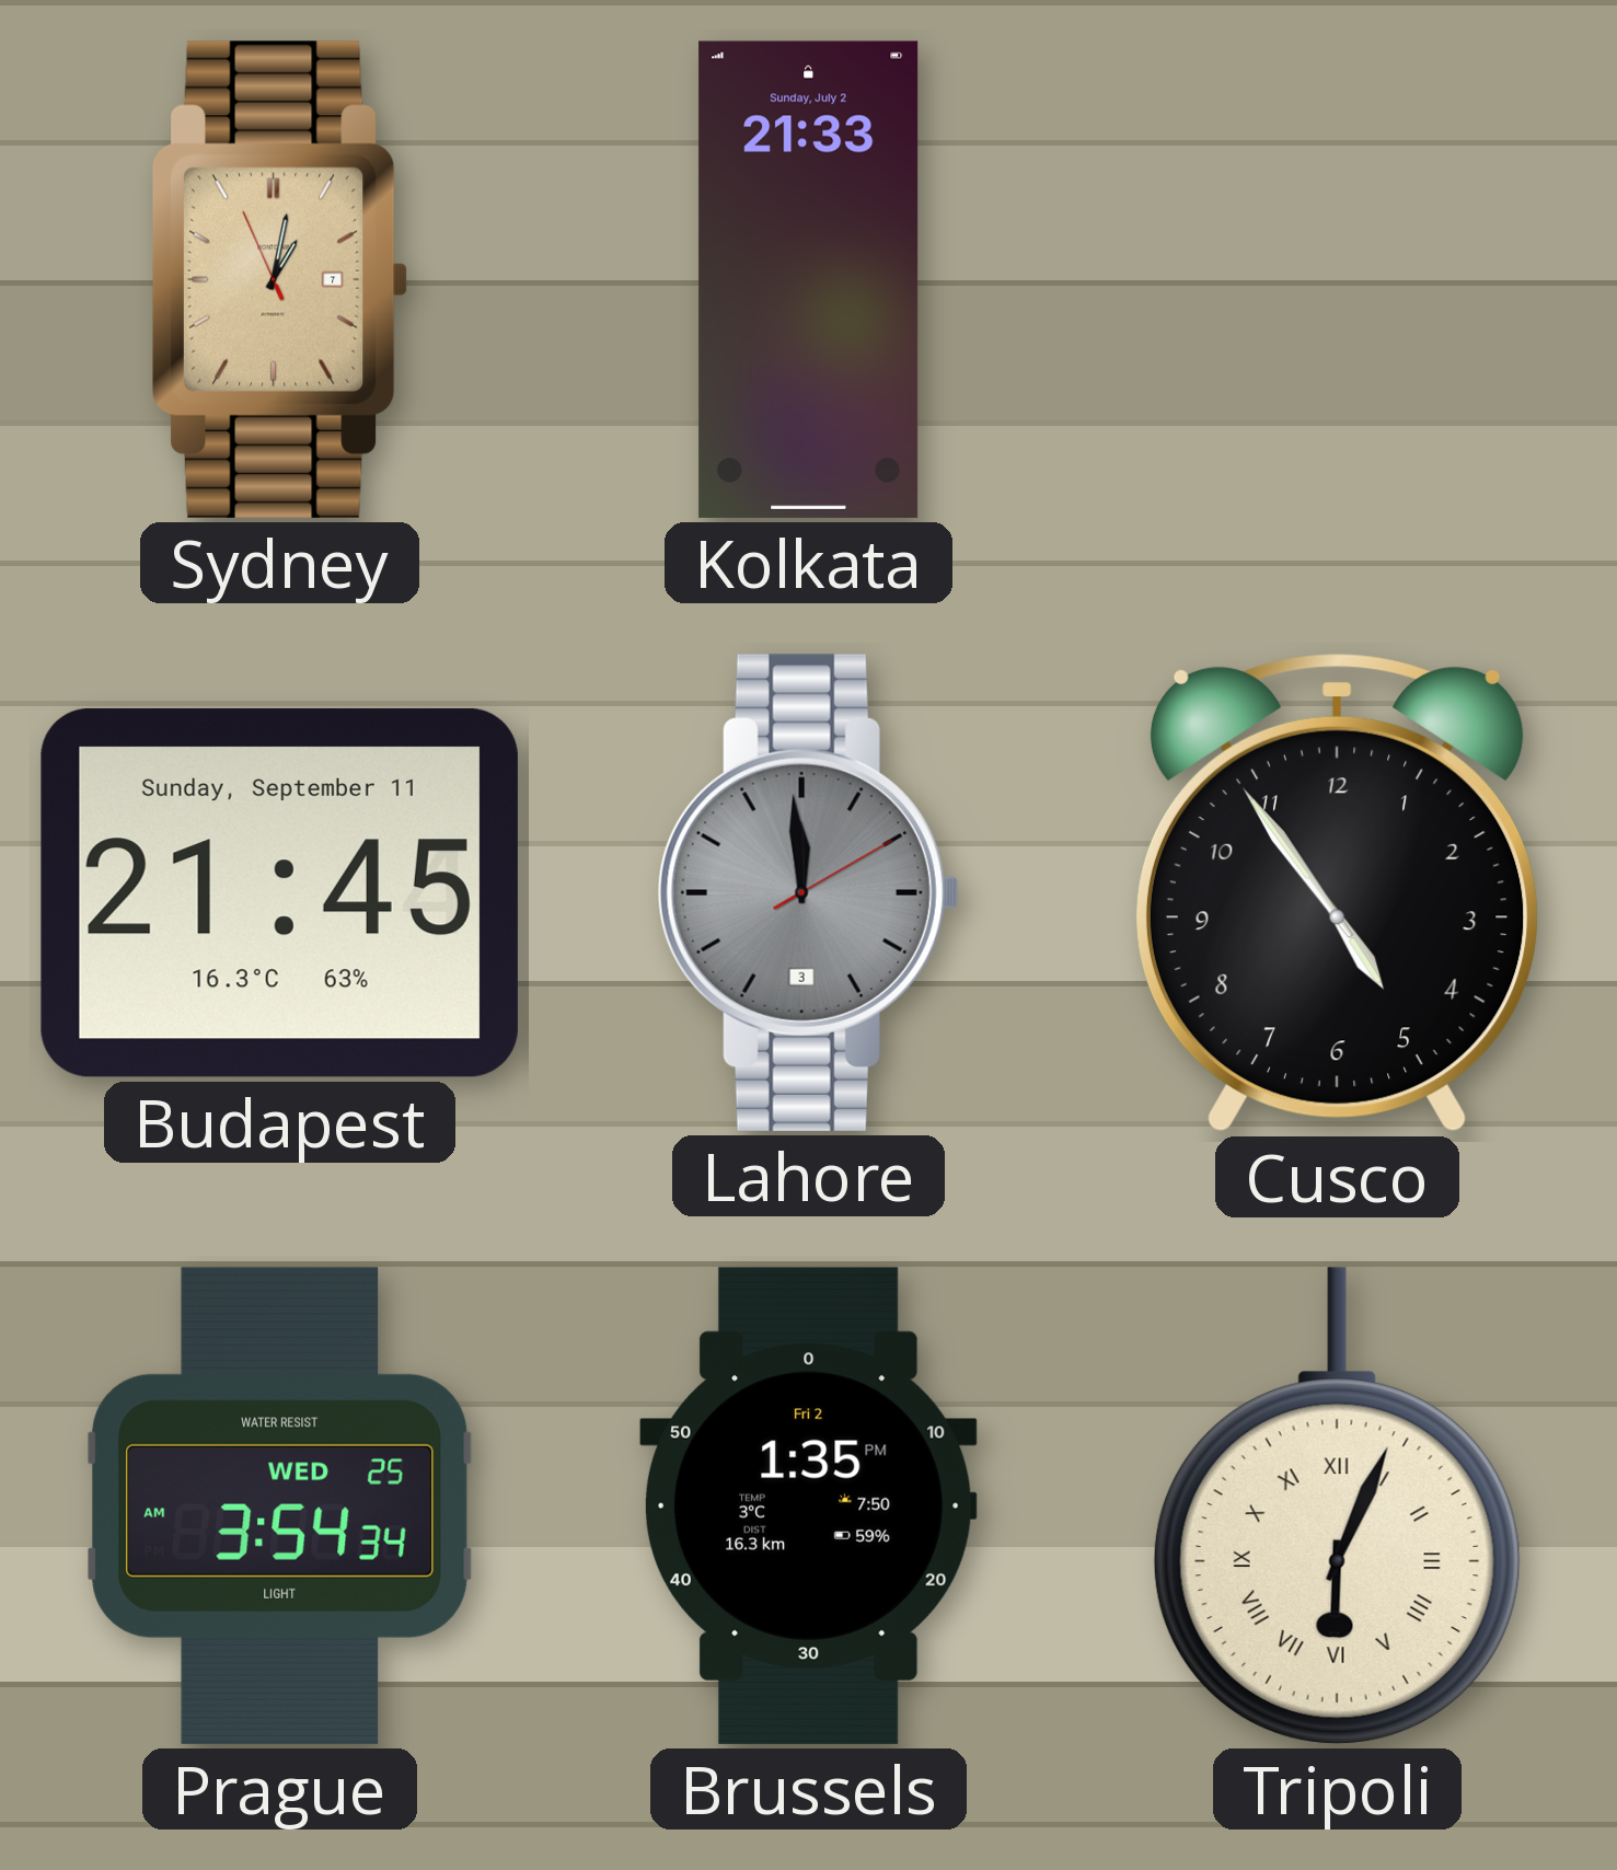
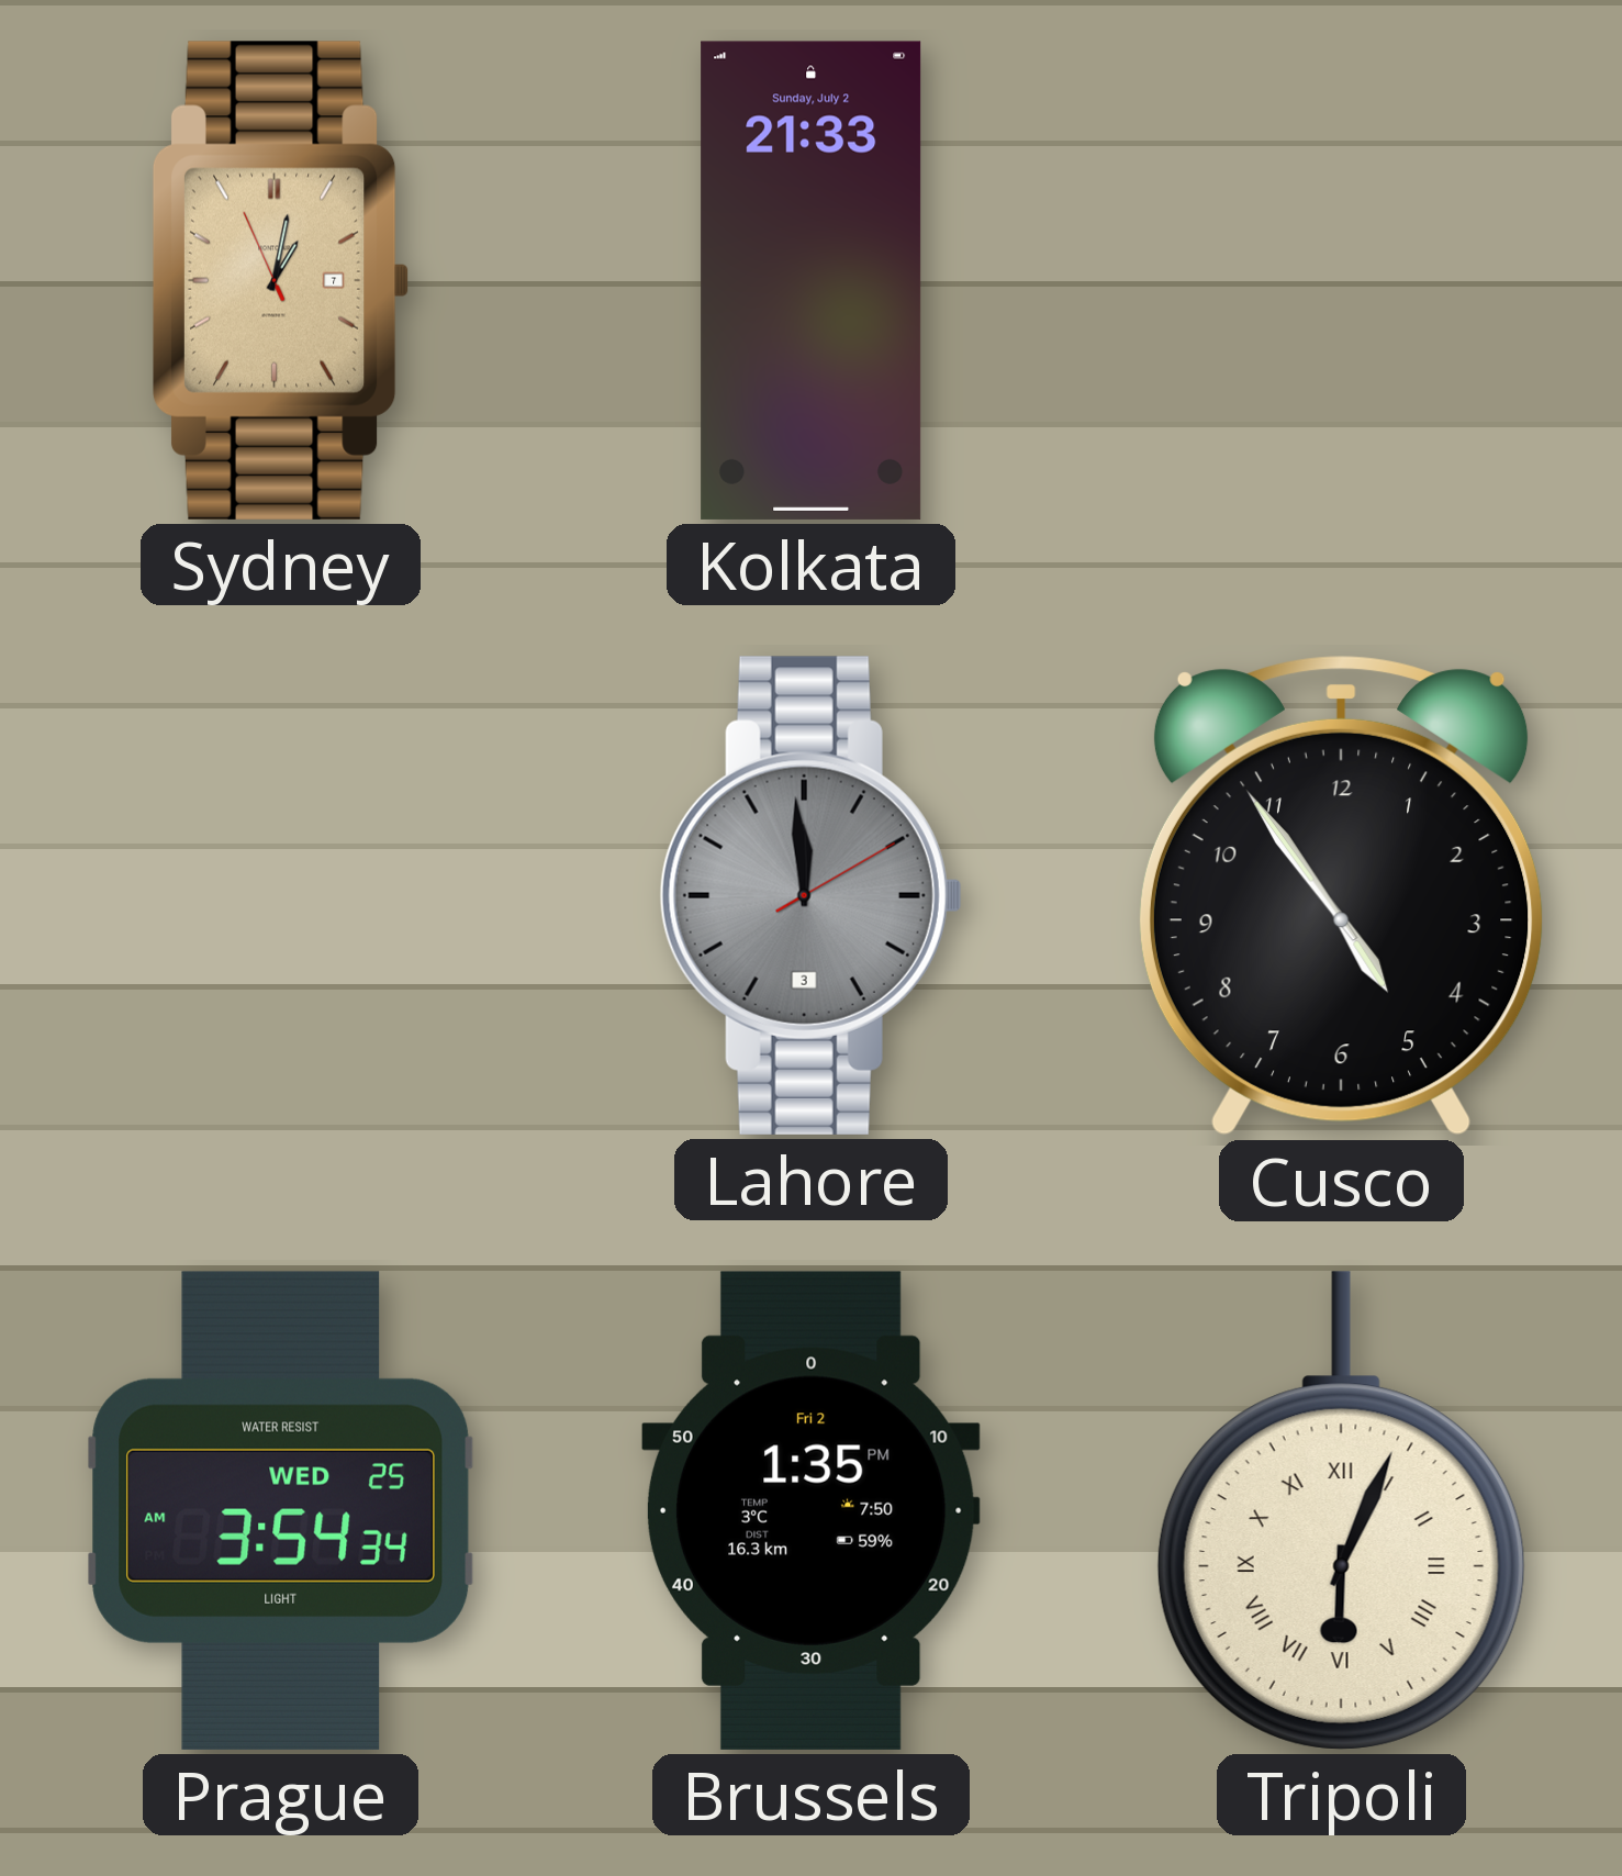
Budapest: 21:45 -> none
